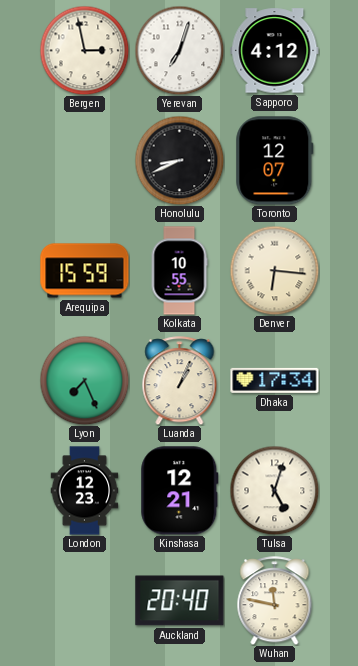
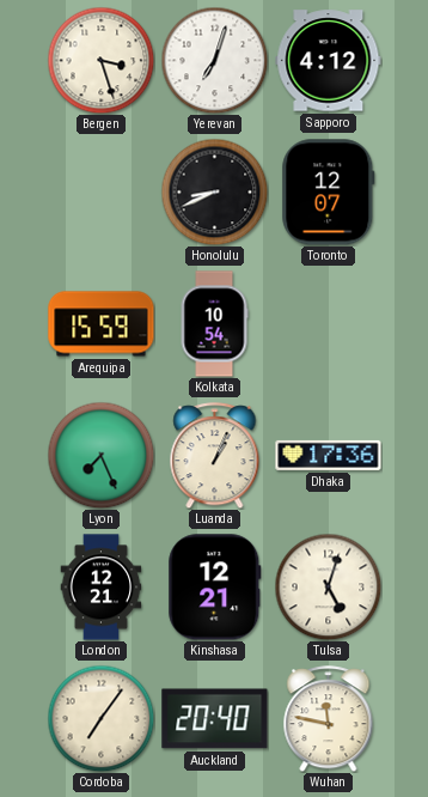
Bergen: 2:58 -> 3:27
Kolkata: 10:55 -> 10:54
Denver: 6:16 -> none
Dhaka: 17:34 -> 17:36
London: 12:23 -> 12:21
Cordoba: none -> 7:06
